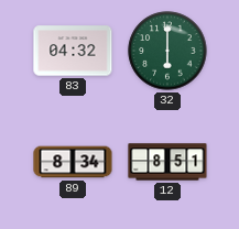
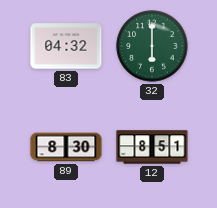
89: 8:34 -> 8:30
